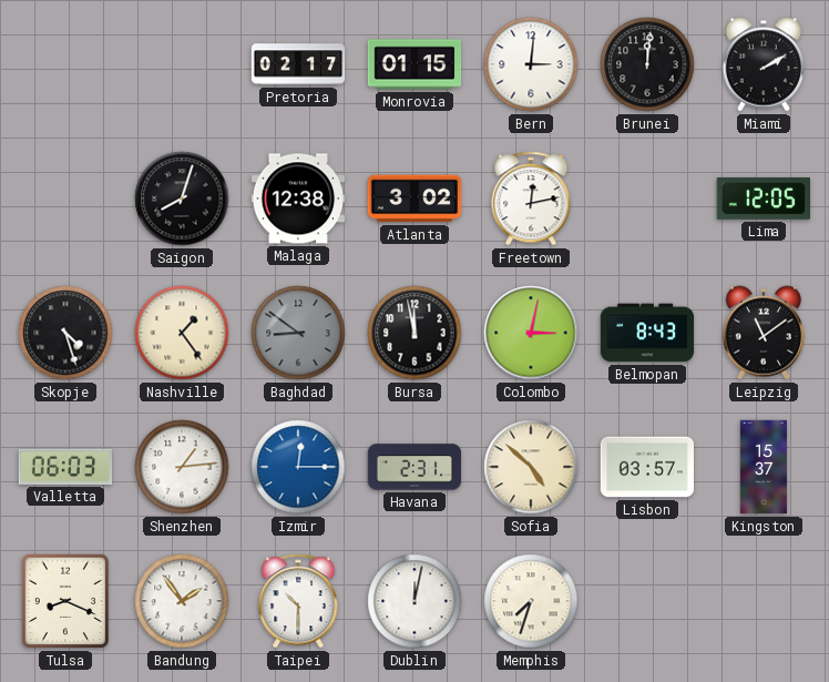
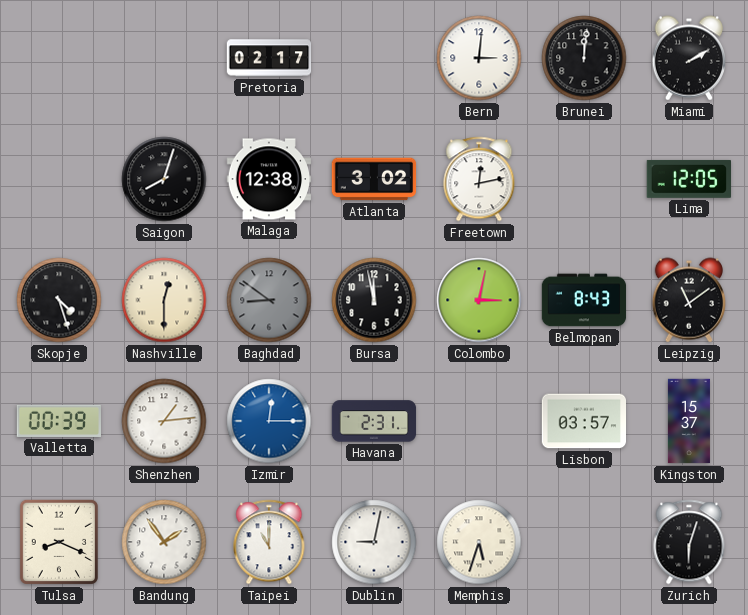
Monrovia: 01:15 -> none
Nashville: 1:24 -> 12:30
Valletta: 06:03 -> 00:39
Sofia: 4:52 -> none
Taipei: 10:30 -> 11:00
Dublin: 12:02 -> 9:02
Memphis: 7:33 -> 5:33
Zurich: none -> 6:03
